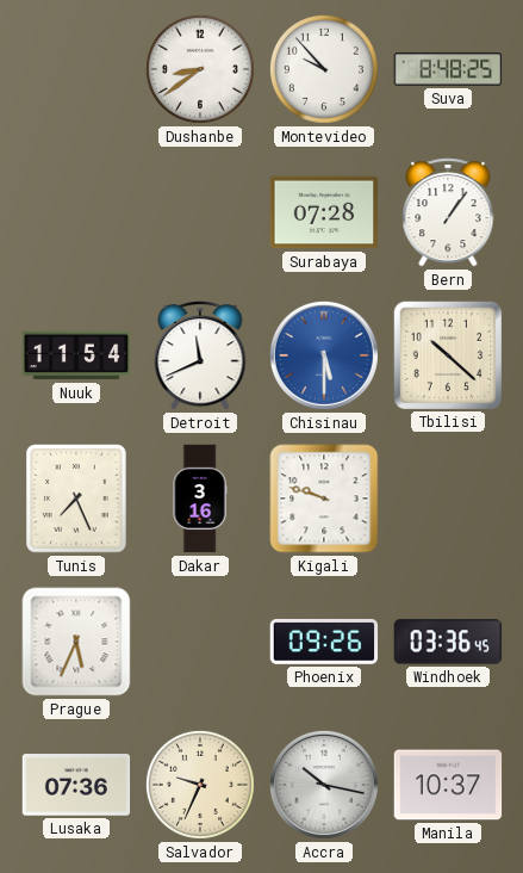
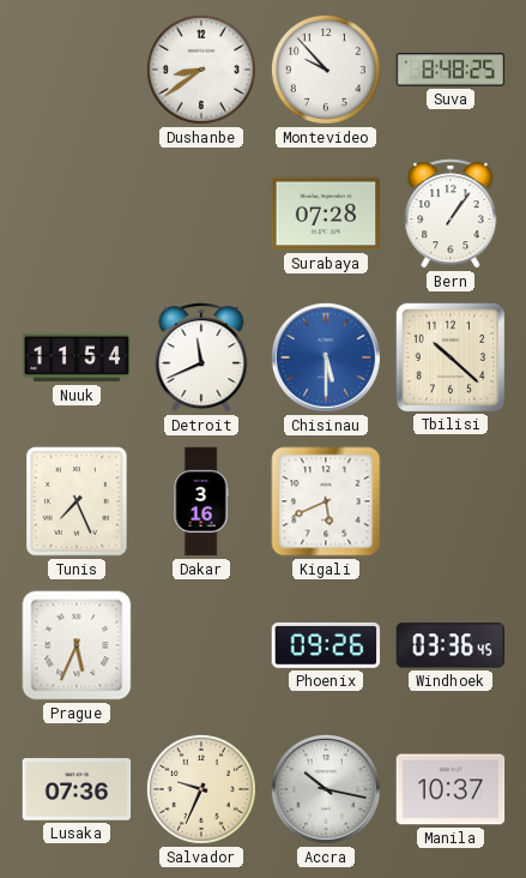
Kigali: 9:48 -> 5:41
